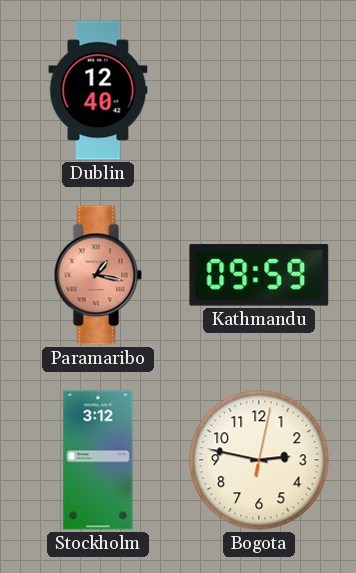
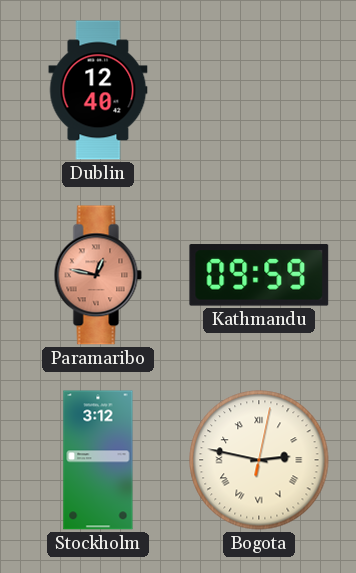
Paramaribo: 1:17 -> 12:47
Bogota numerals: Arabic -> Roman
